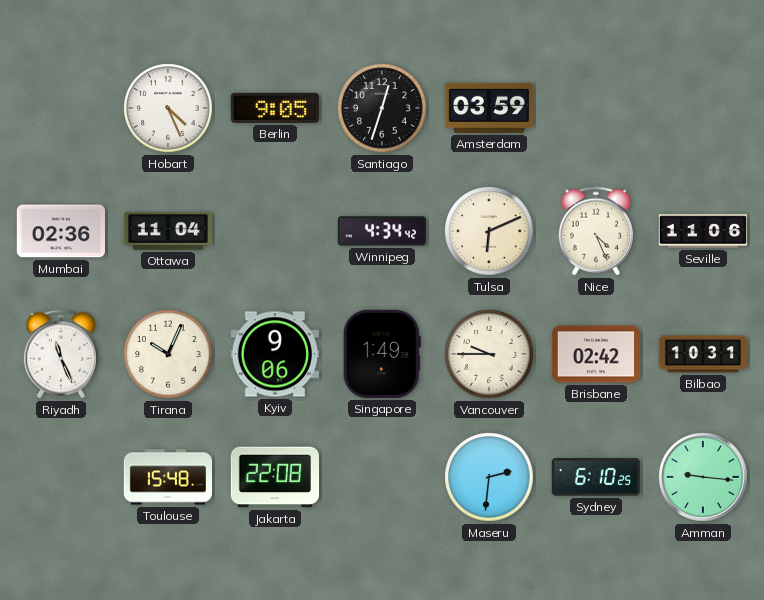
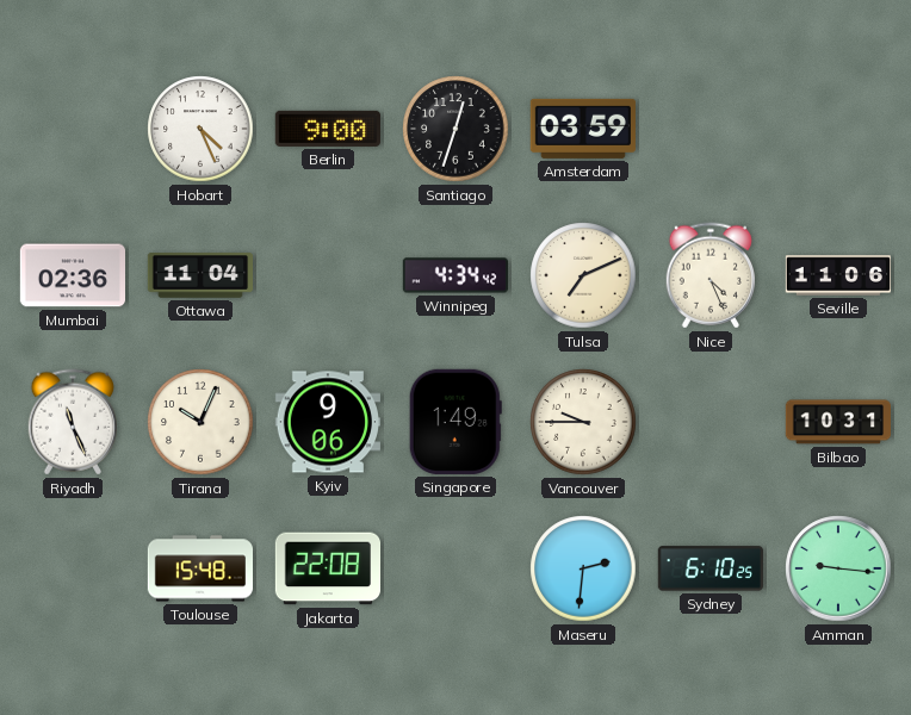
Berlin: 9:05 -> 9:00
Tulsa: 6:11 -> 7:11
Brisbane: 02:42 -> none
